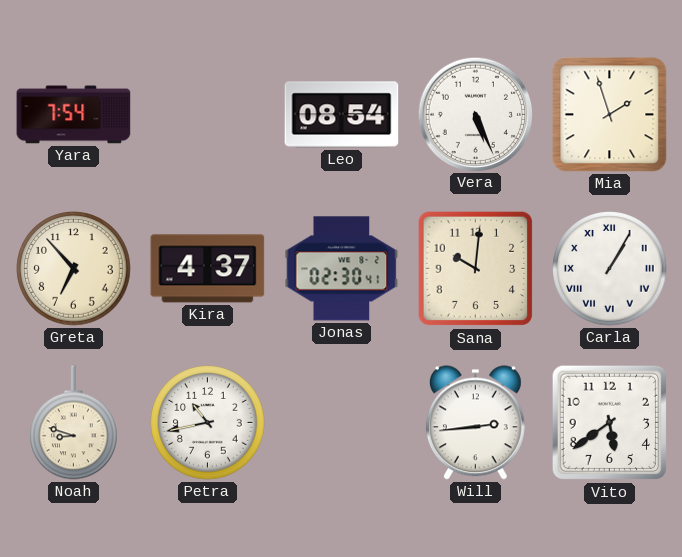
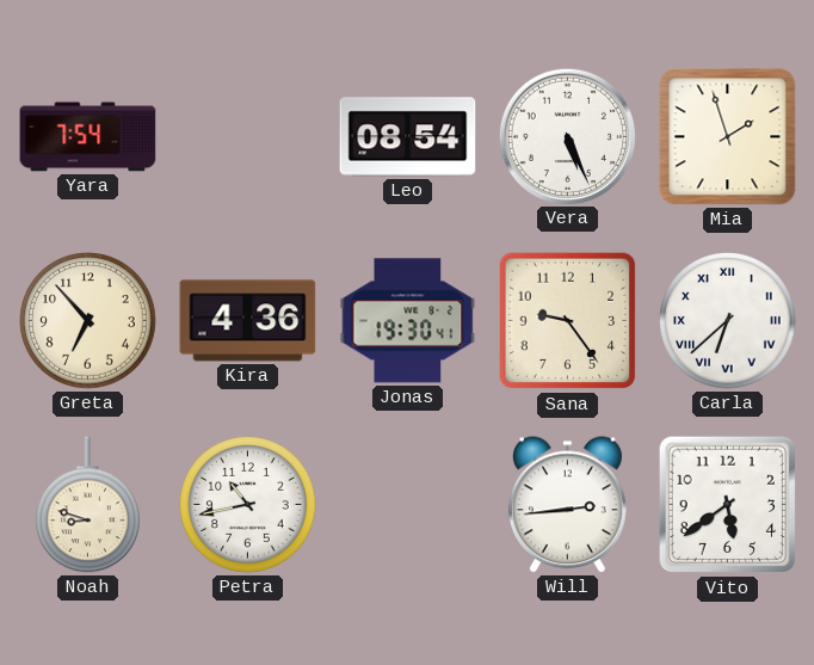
Kira: 4:37 -> 4:36
Jonas: 02:30 -> 19:30
Sana: 10:01 -> 9:24
Carla: 1:05 -> 6:38
